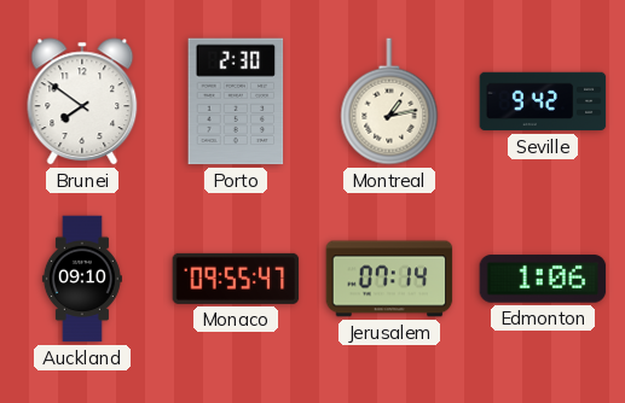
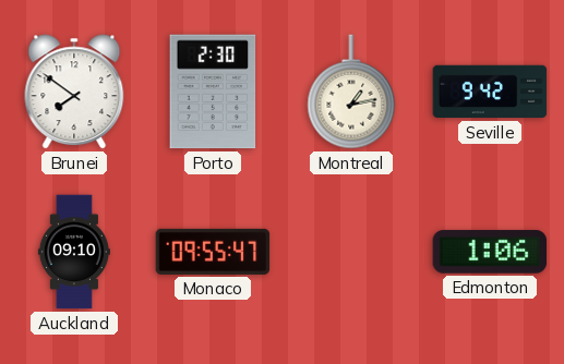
Jerusalem: 07:14 -> none
